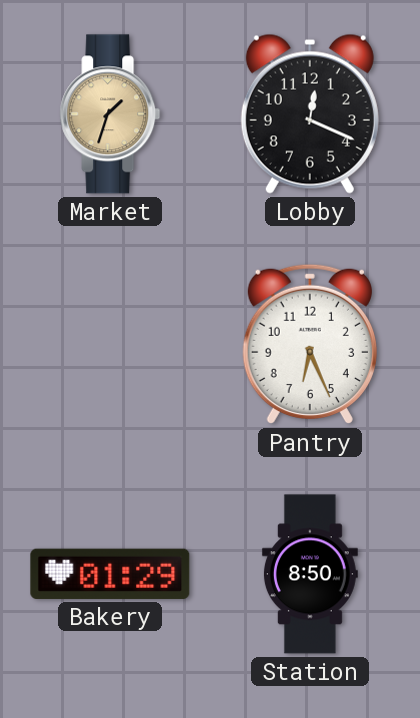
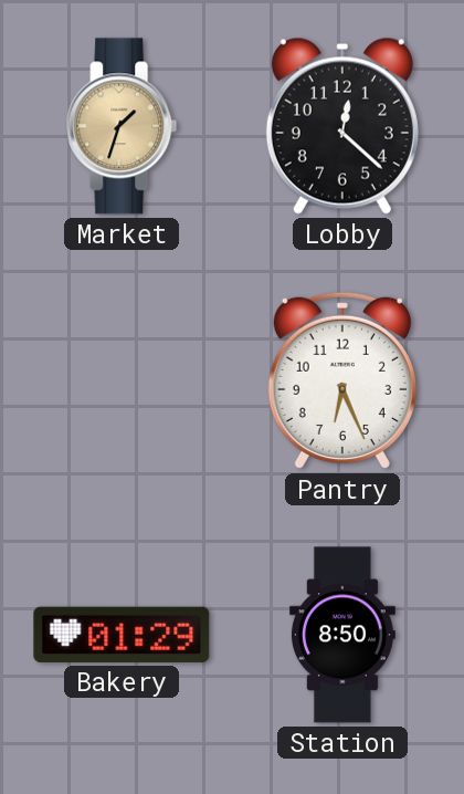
Lobby: 12:19 -> 12:22
